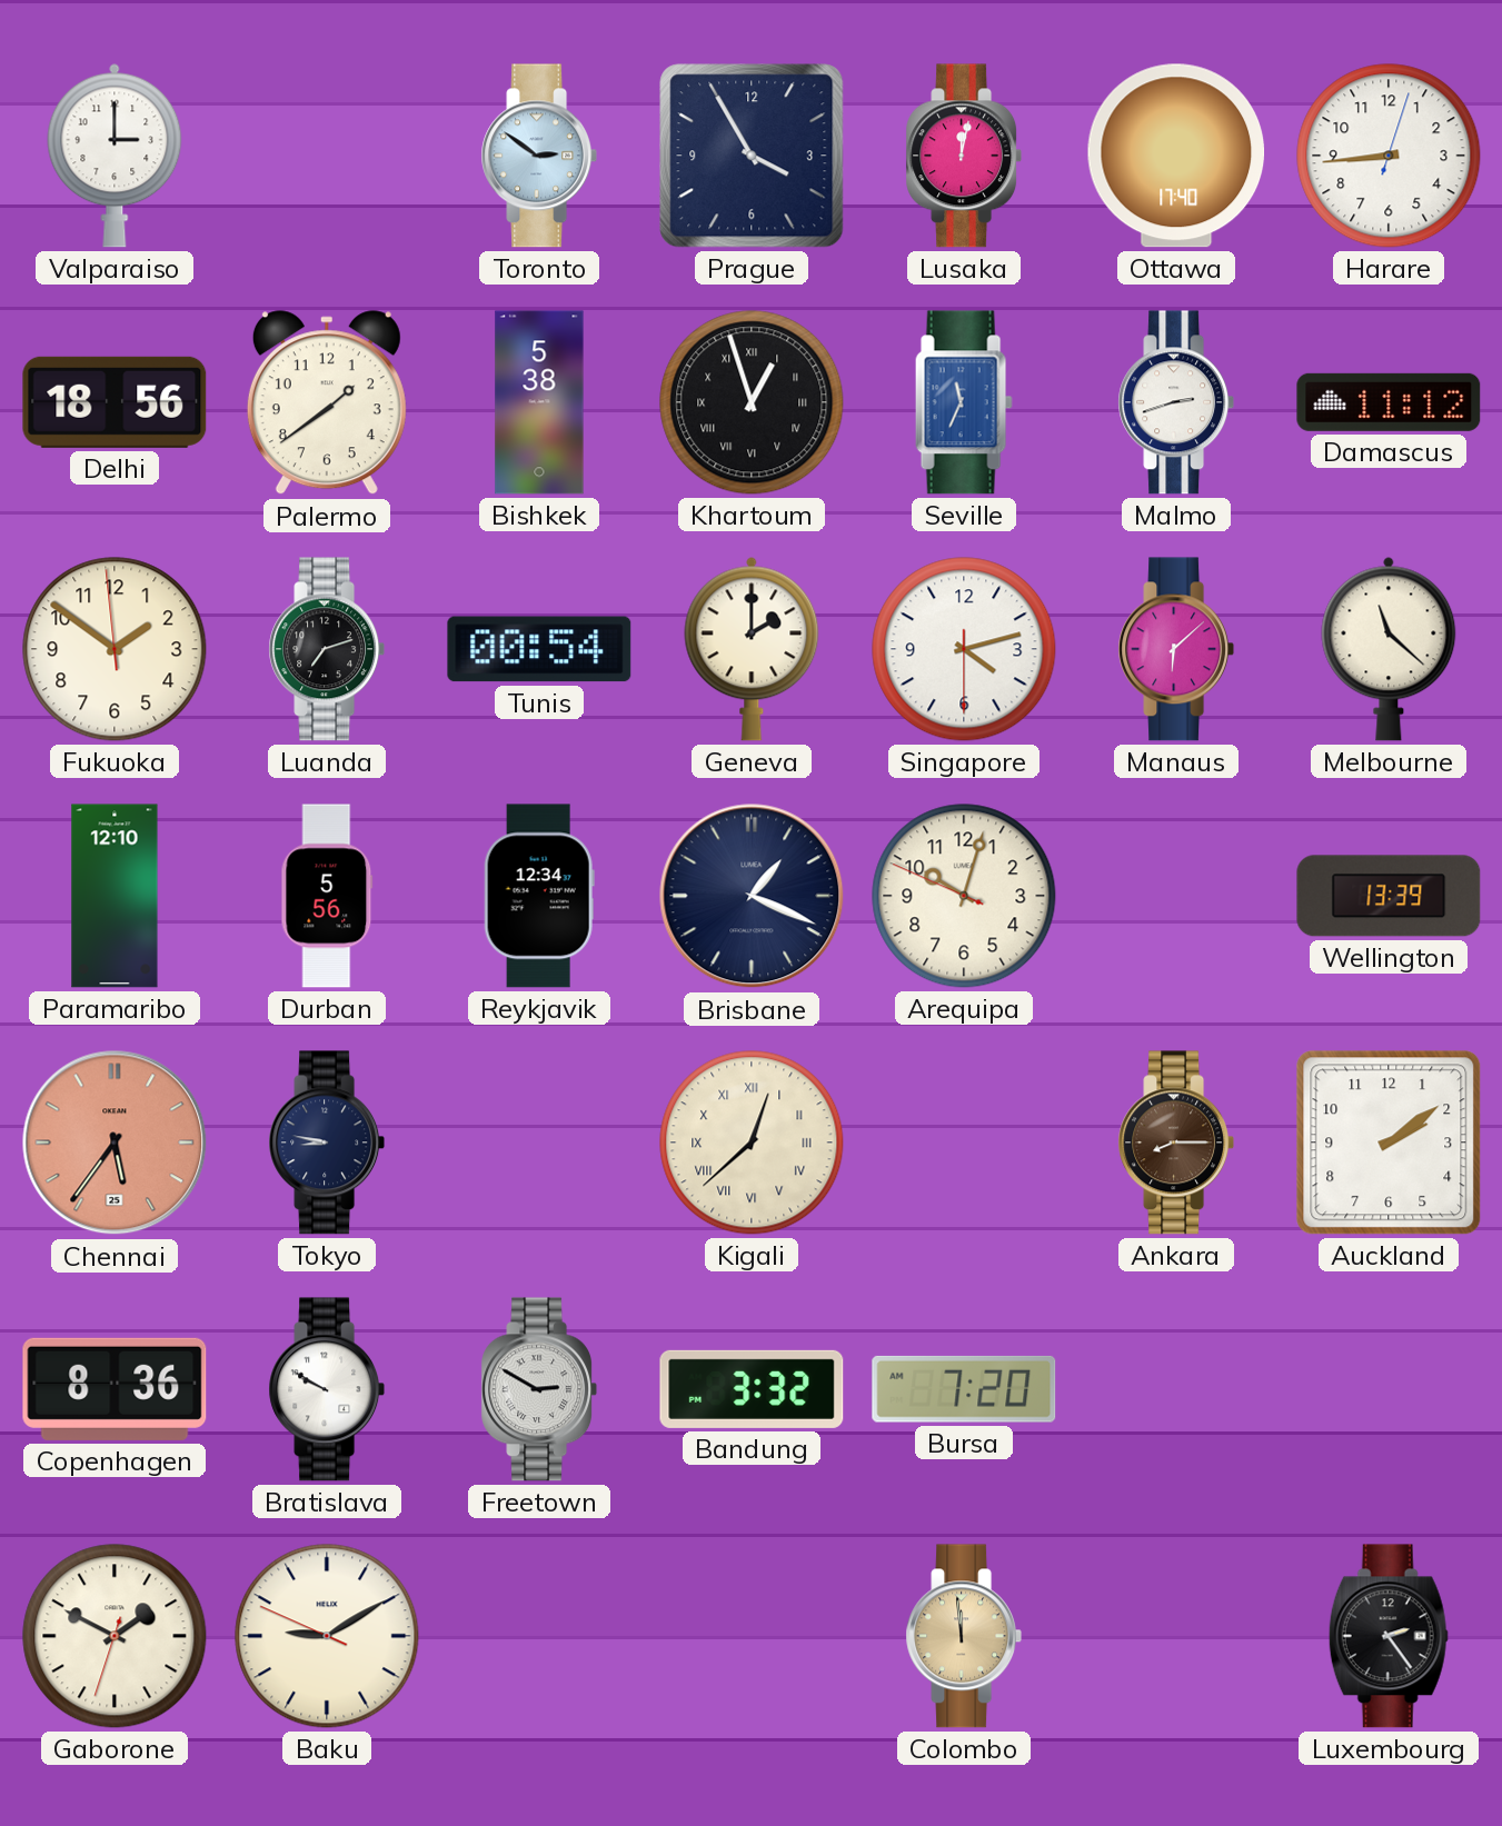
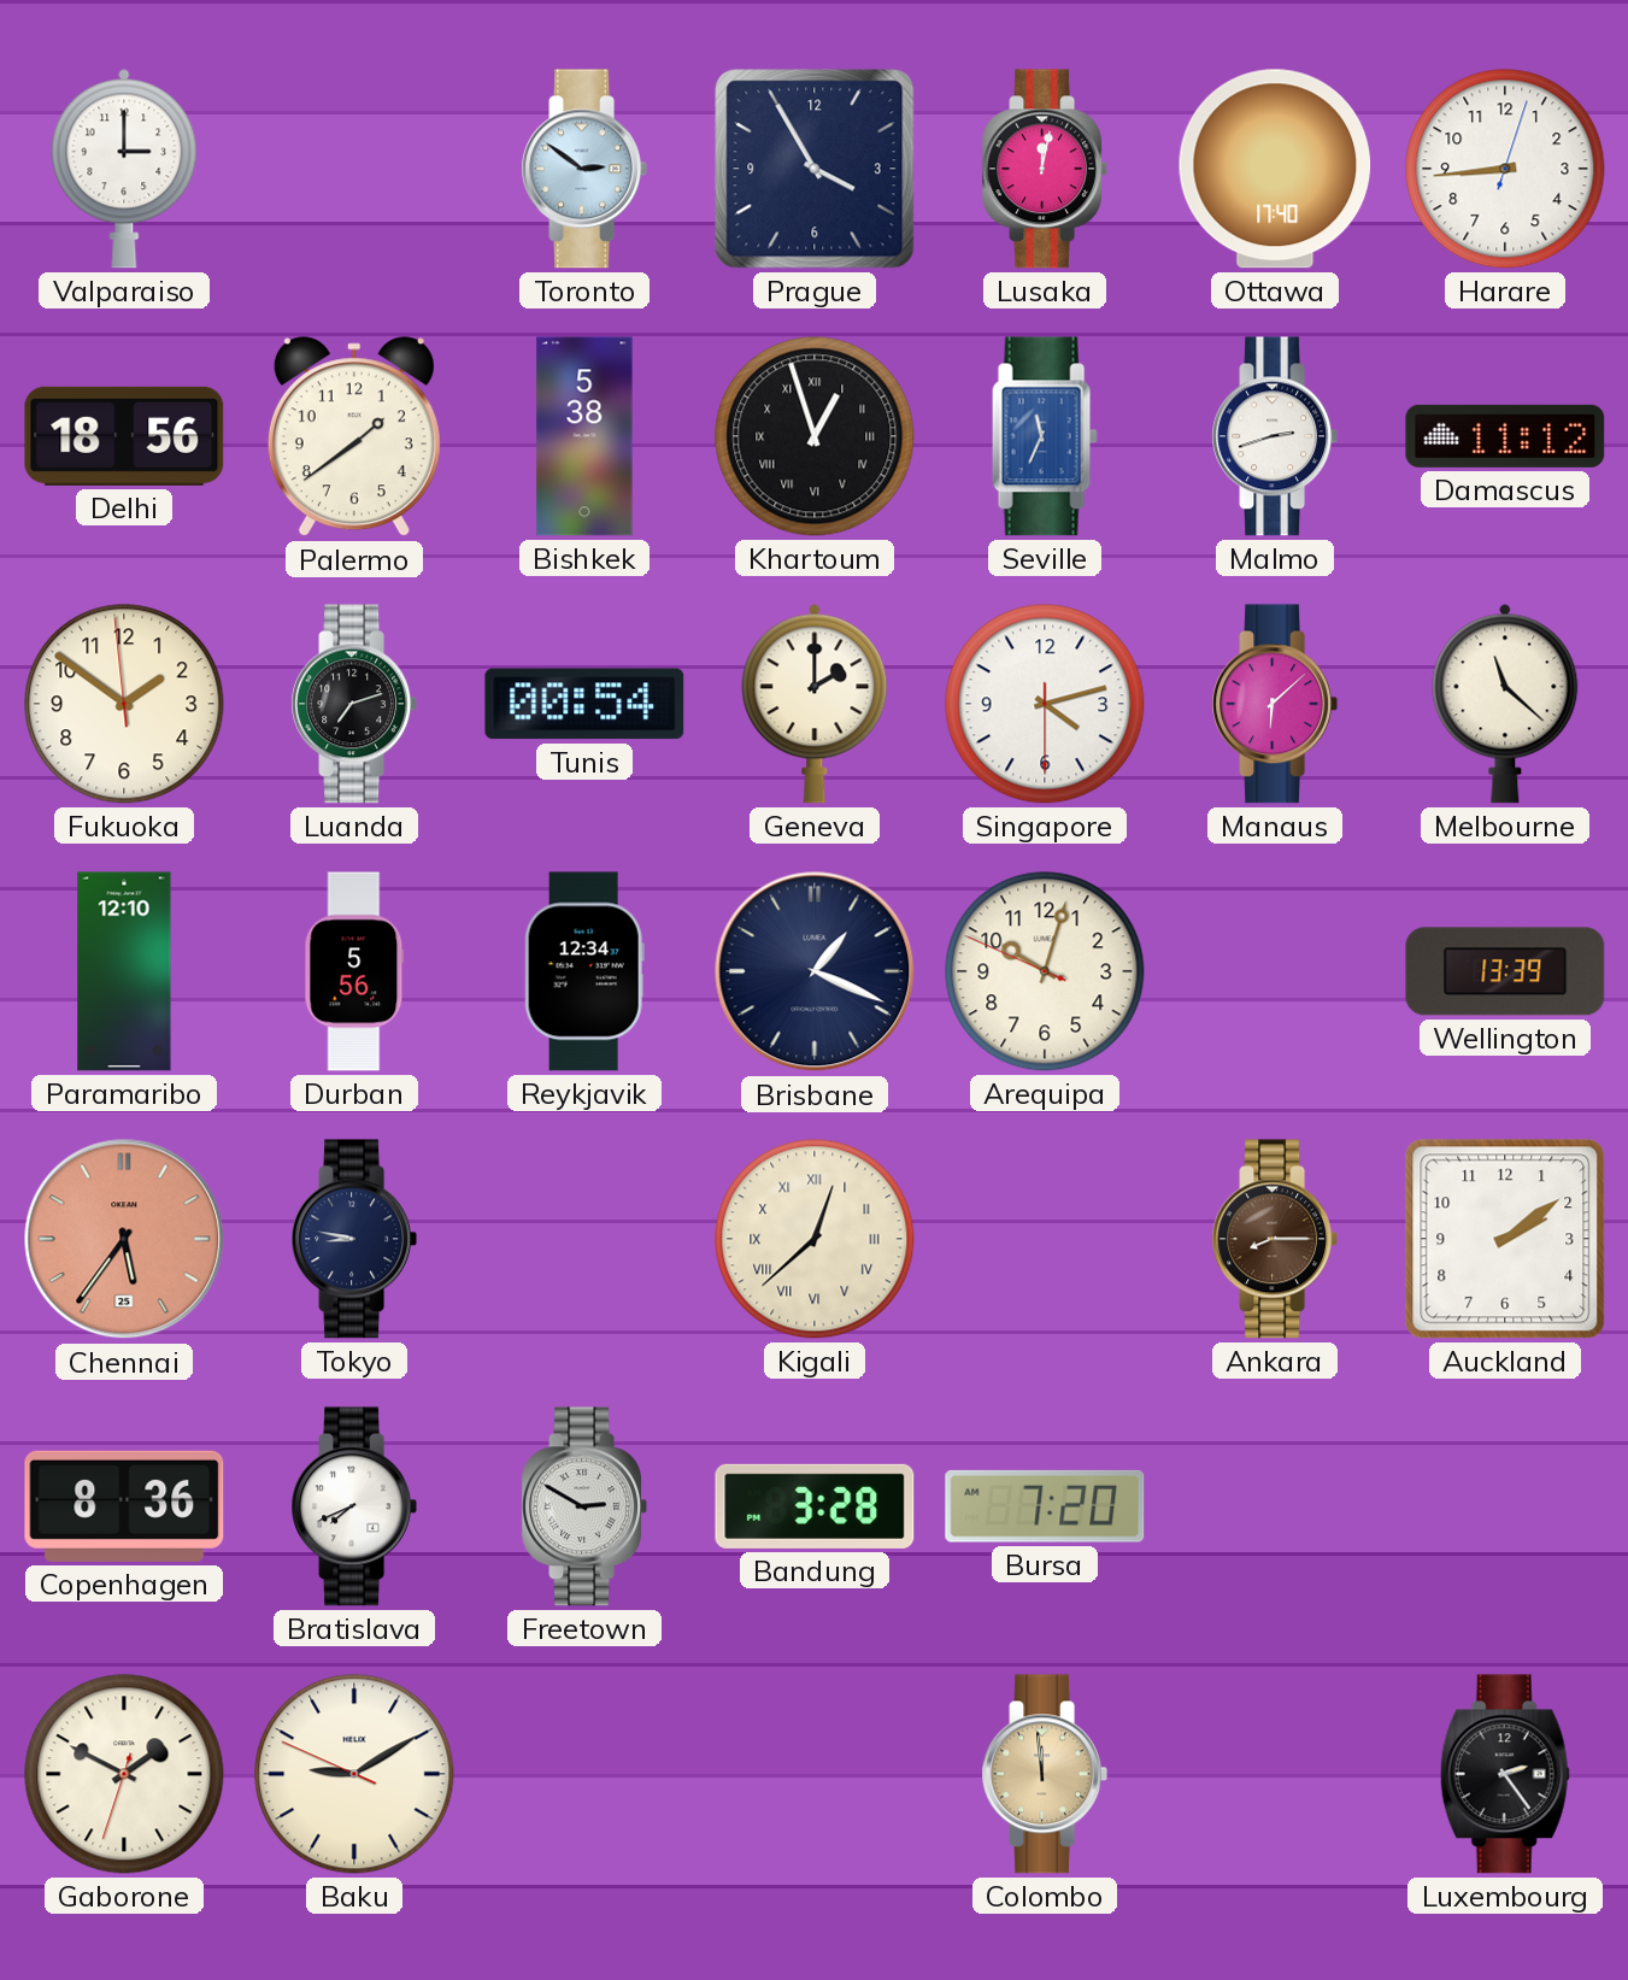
Bratislava: 9:50 -> 7:41
Bandung: 3:32 -> 3:28
